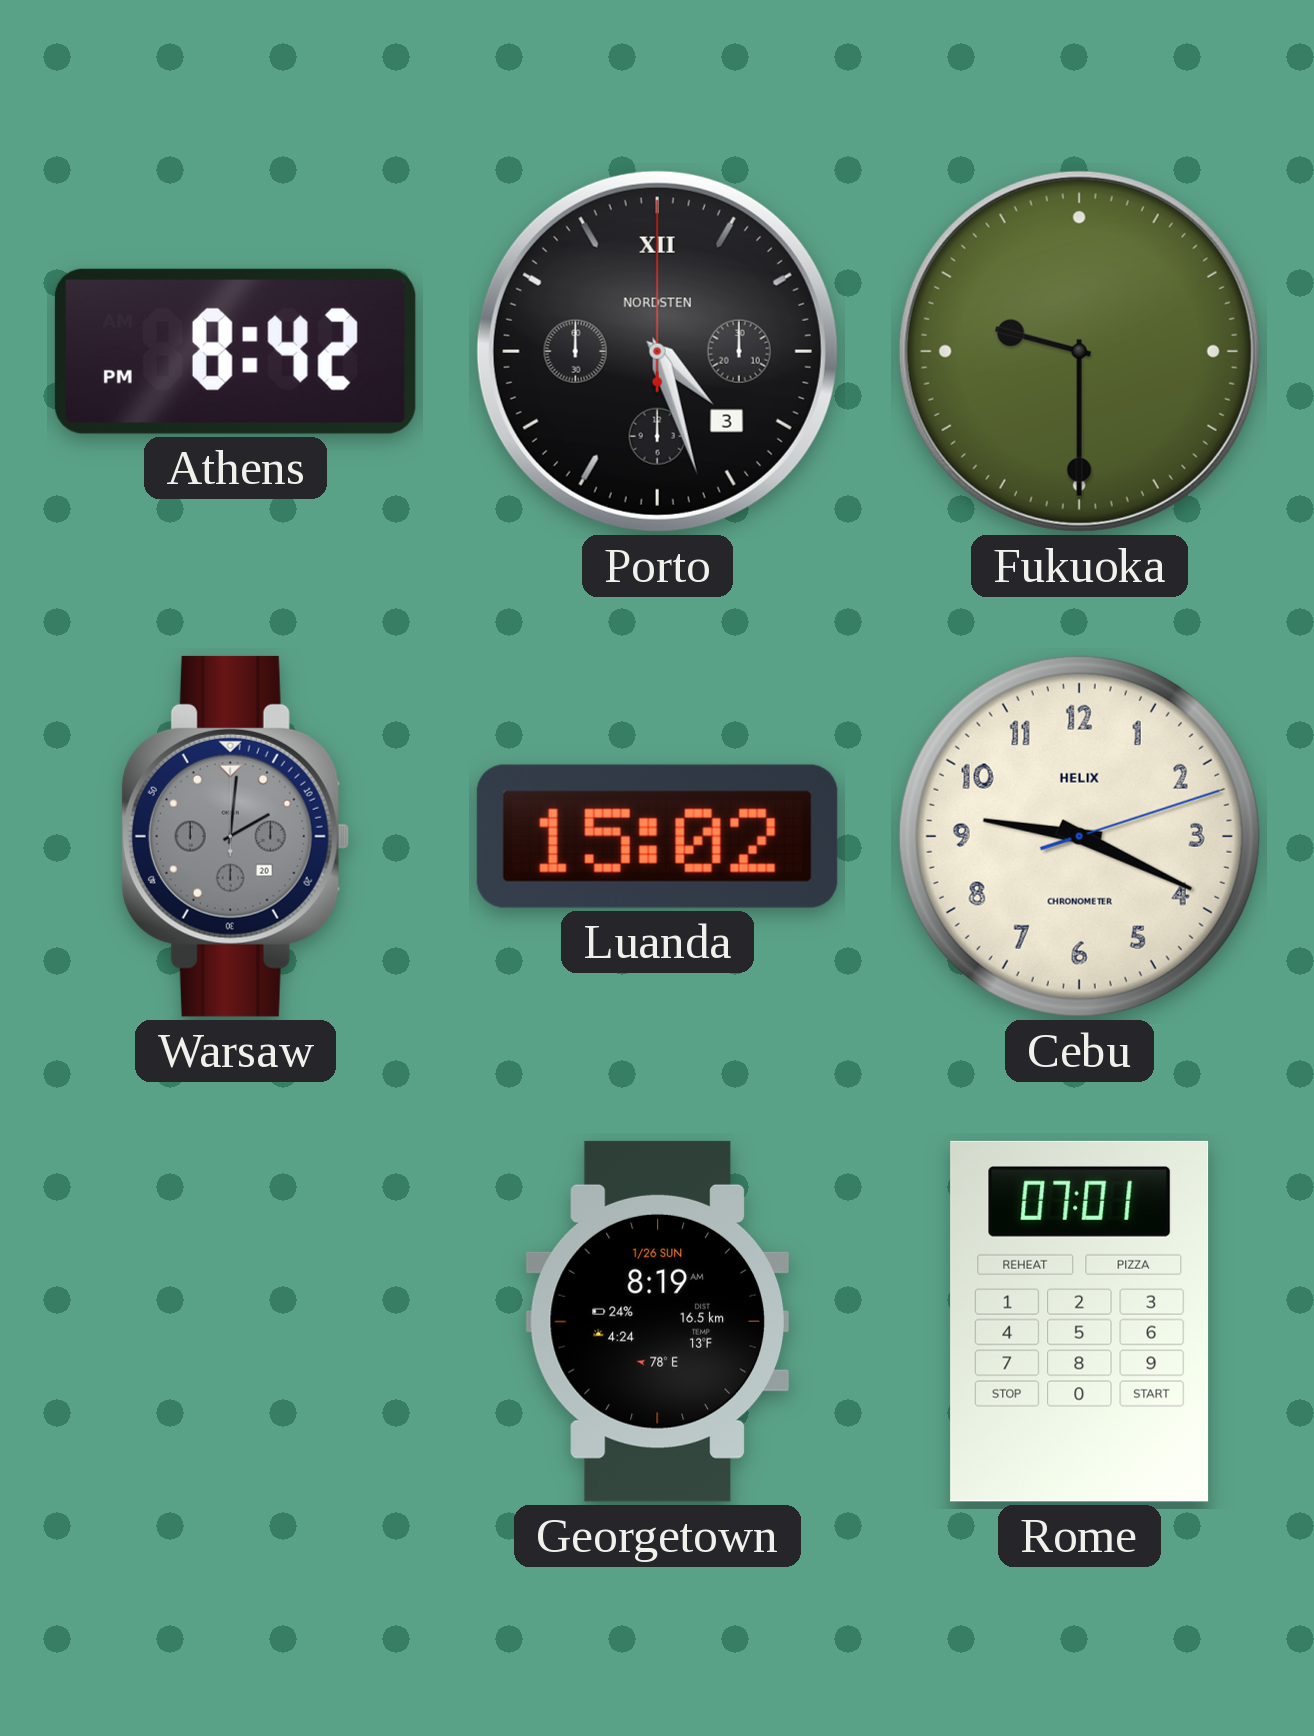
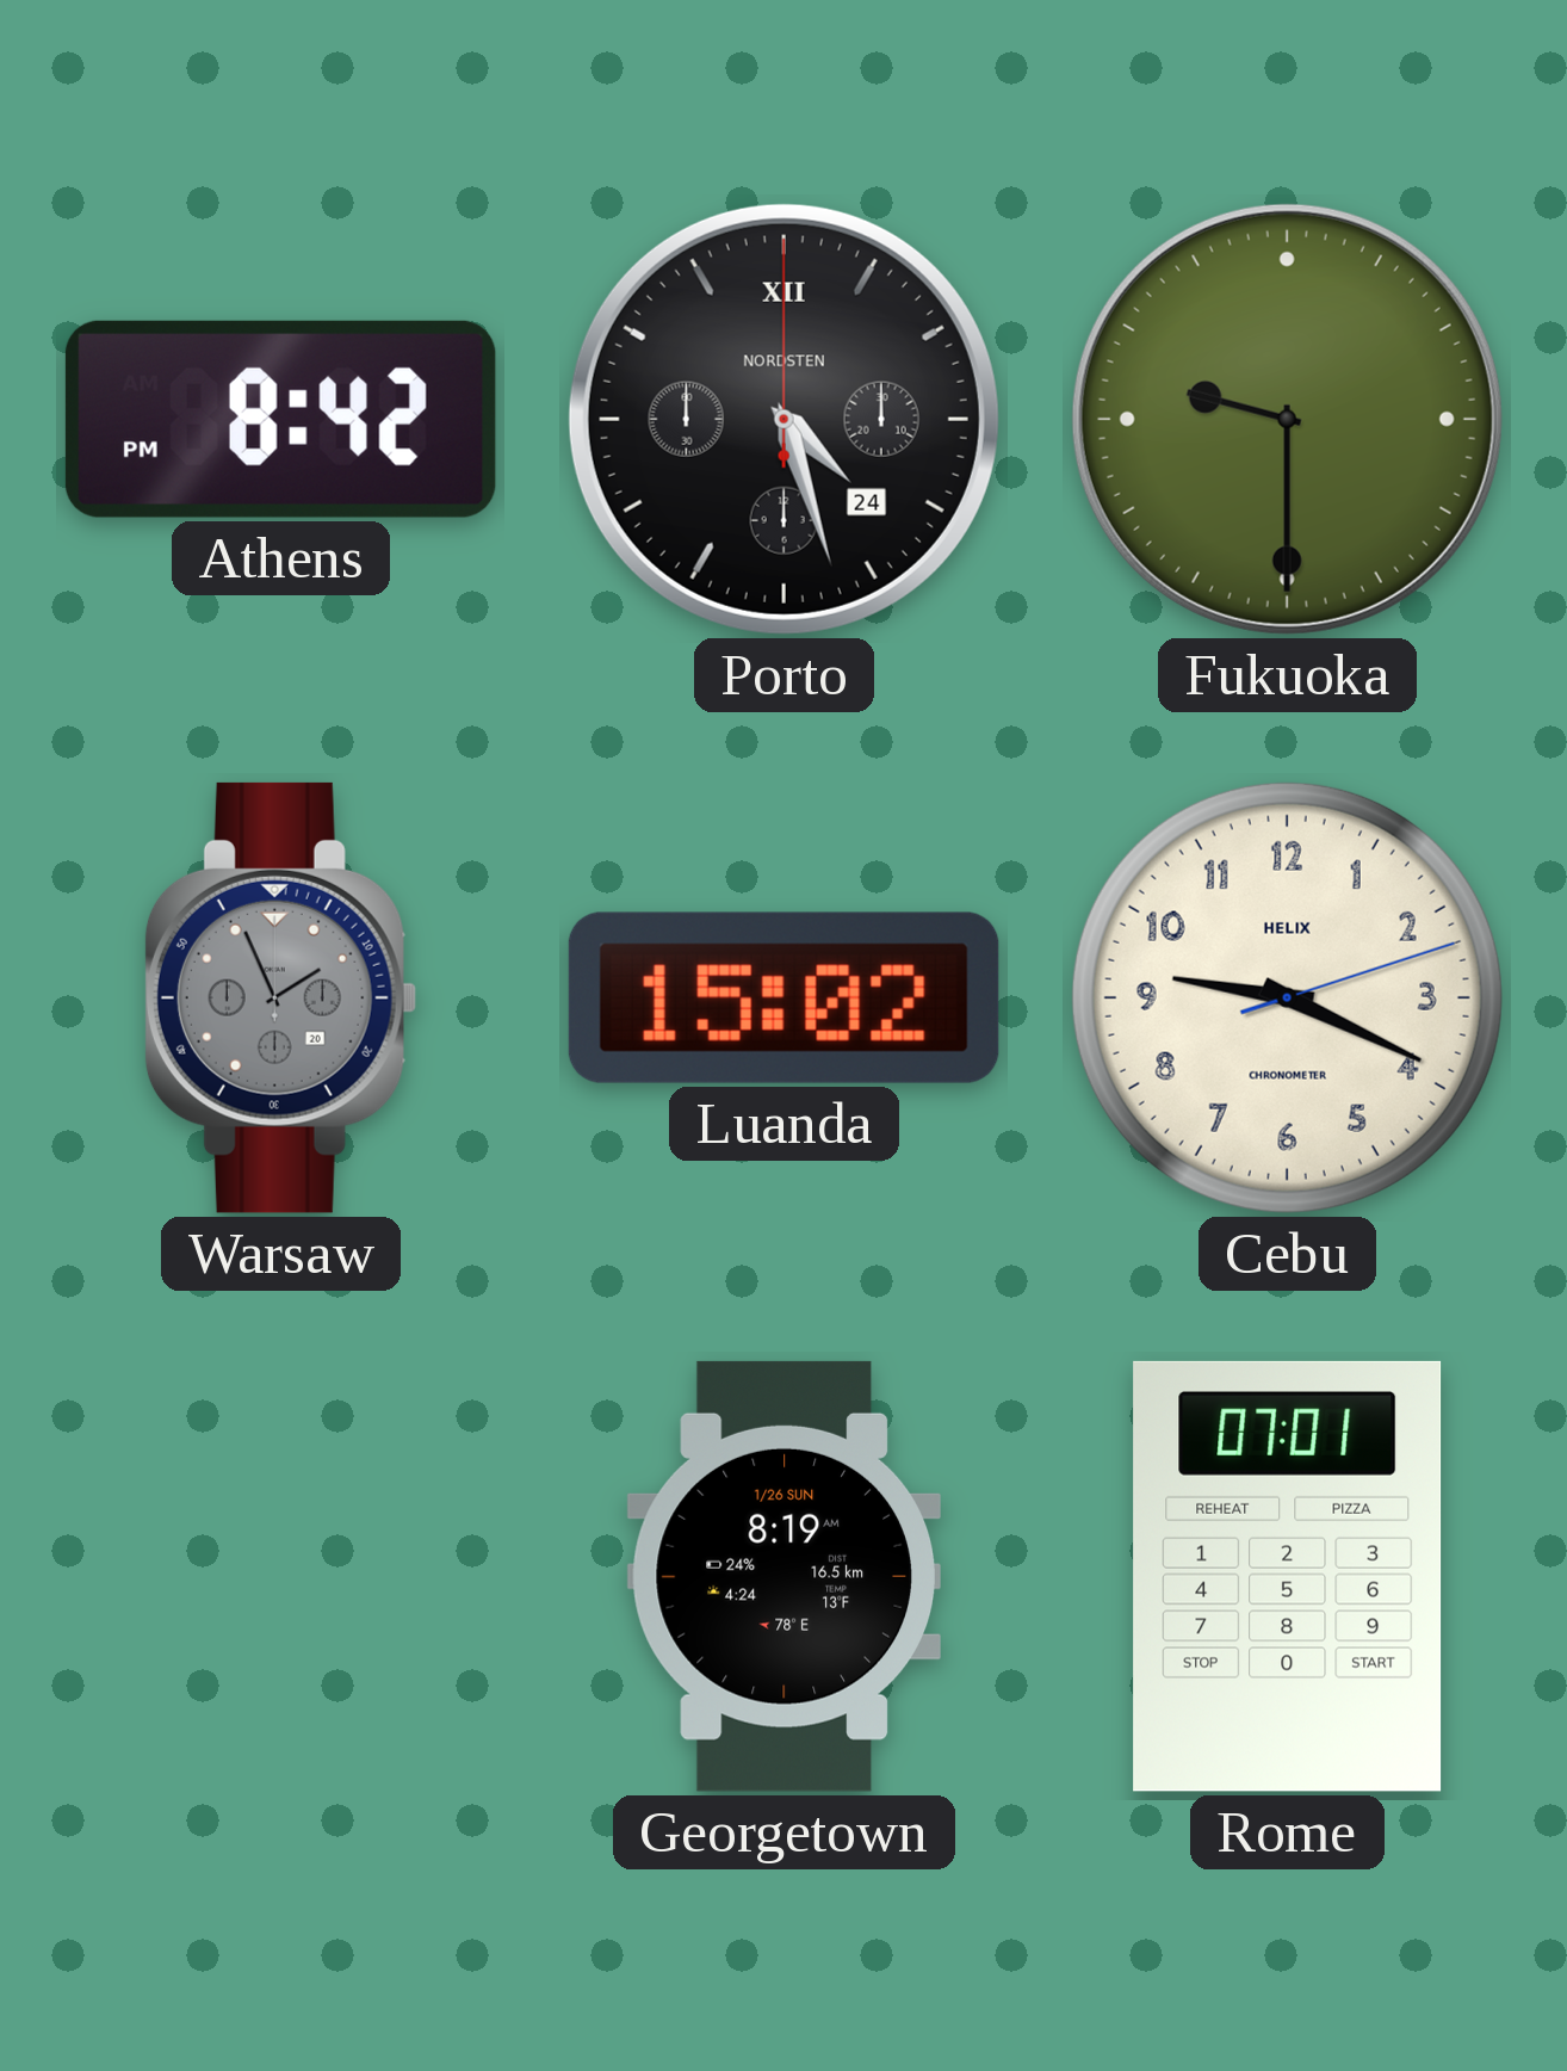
Porto date: 3 -> 24
Warsaw: 2:01 -> 1:56
